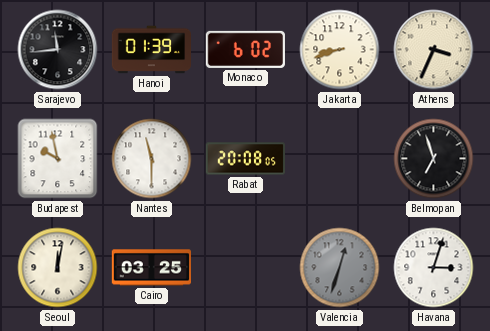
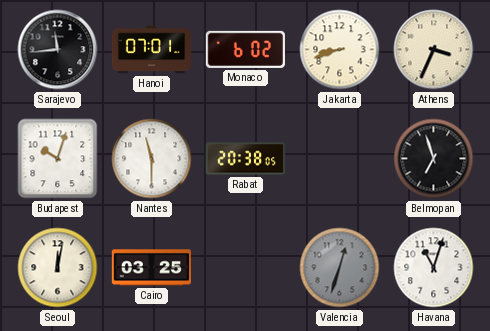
Hanoi: 01:39 -> 07:01
Budapest: 9:58 -> 10:03
Rabat: 20:08 -> 20:38
Havana: 3:03 -> 11:03
